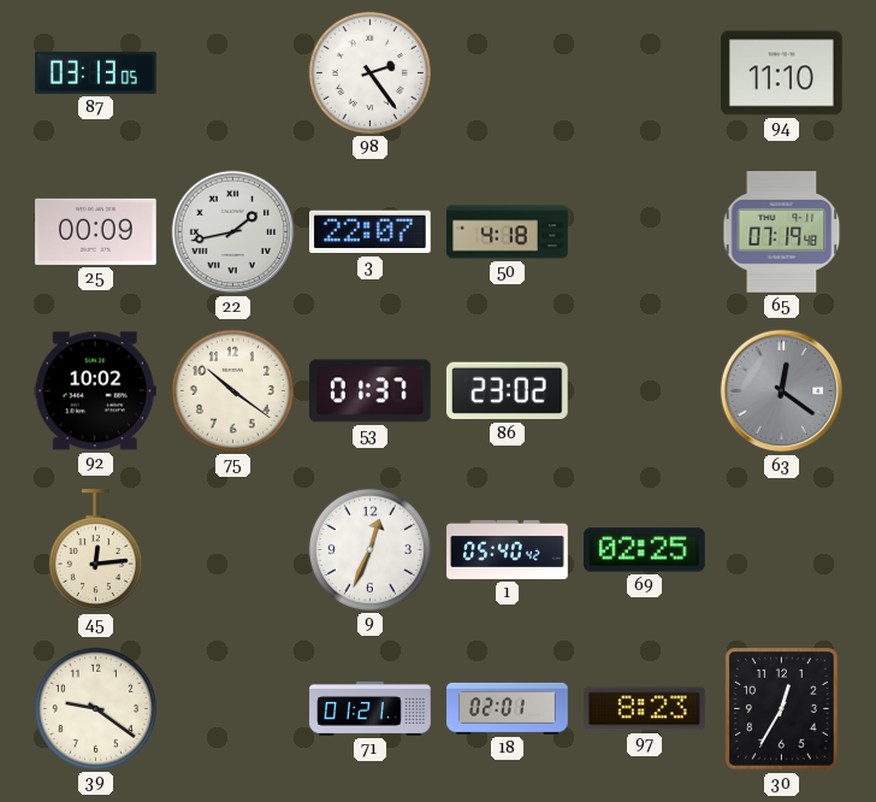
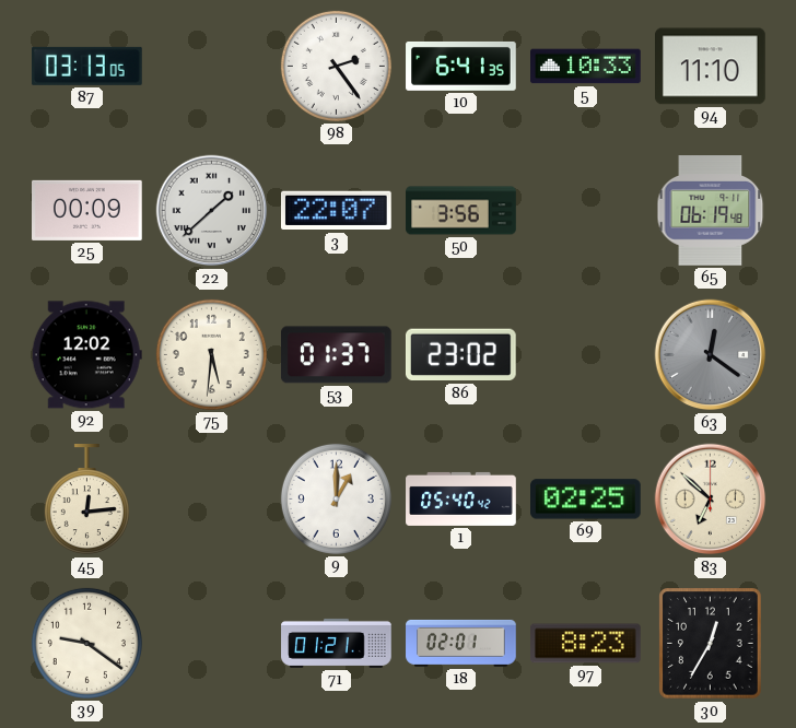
10: none -> 6:41
5: none -> 10:33
22: 1:43 -> 1:38
50: 4:18 -> 3:56
65: 07:19 -> 06:19
92: 10:02 -> 12:02
75: 10:21 -> 5:31
9: 12:34 -> 1:00
83: none -> 6:52
